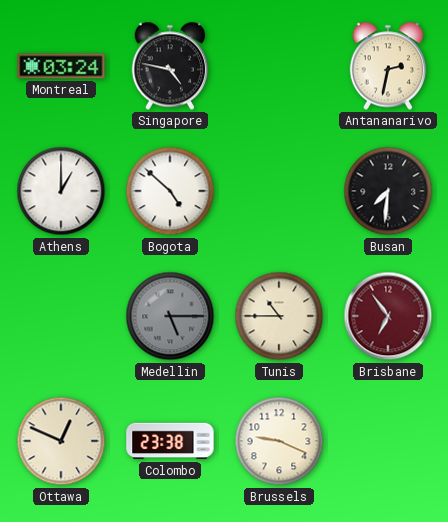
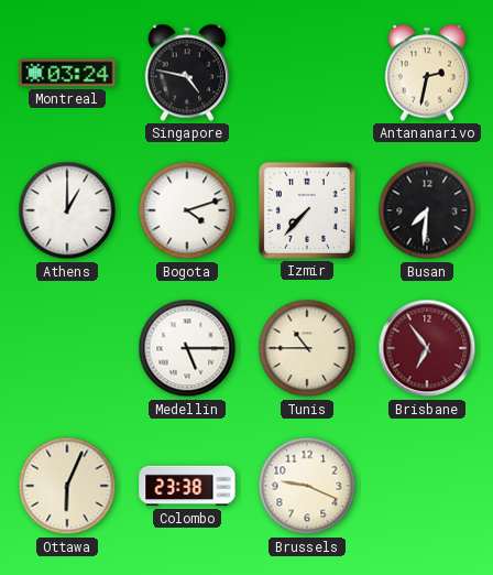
Bogota: 4:52 -> 4:12
Izmir: none -> 7:37
Medellin dial: grey -> white
Ottawa: 12:49 -> 6:04
